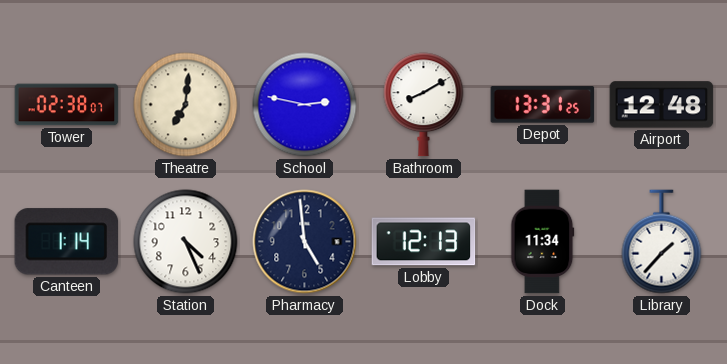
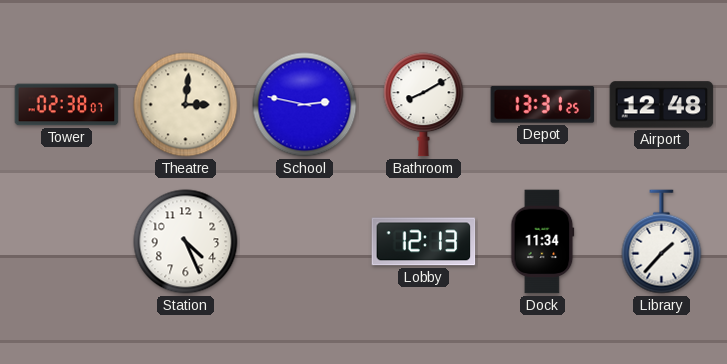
Theatre: 7:01 -> 3:01
Canteen: 1:14 -> none
Pharmacy: 4:59 -> none
